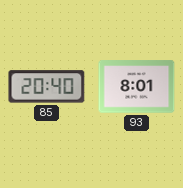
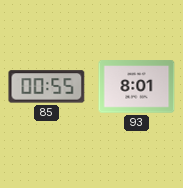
85: 20:40 -> 00:55
